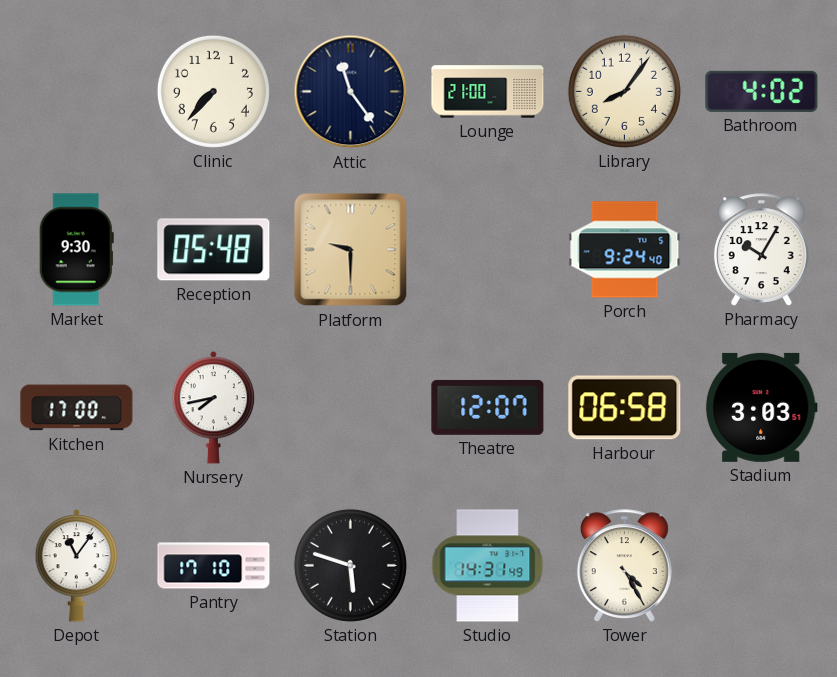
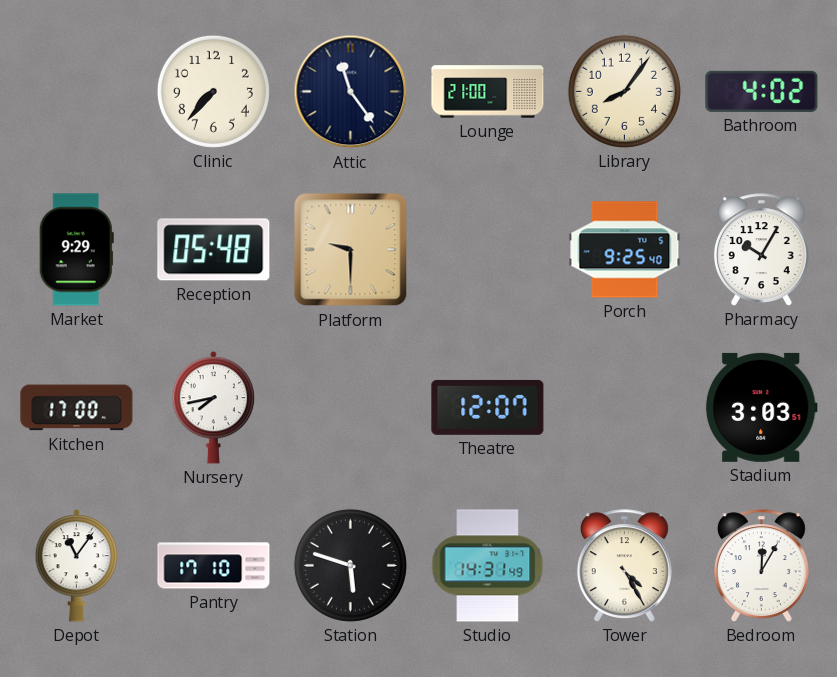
Market: 9:30 -> 9:29
Porch: 9:24 -> 9:25
Harbour: 06:58 -> none
Bedroom: none -> 12:05
